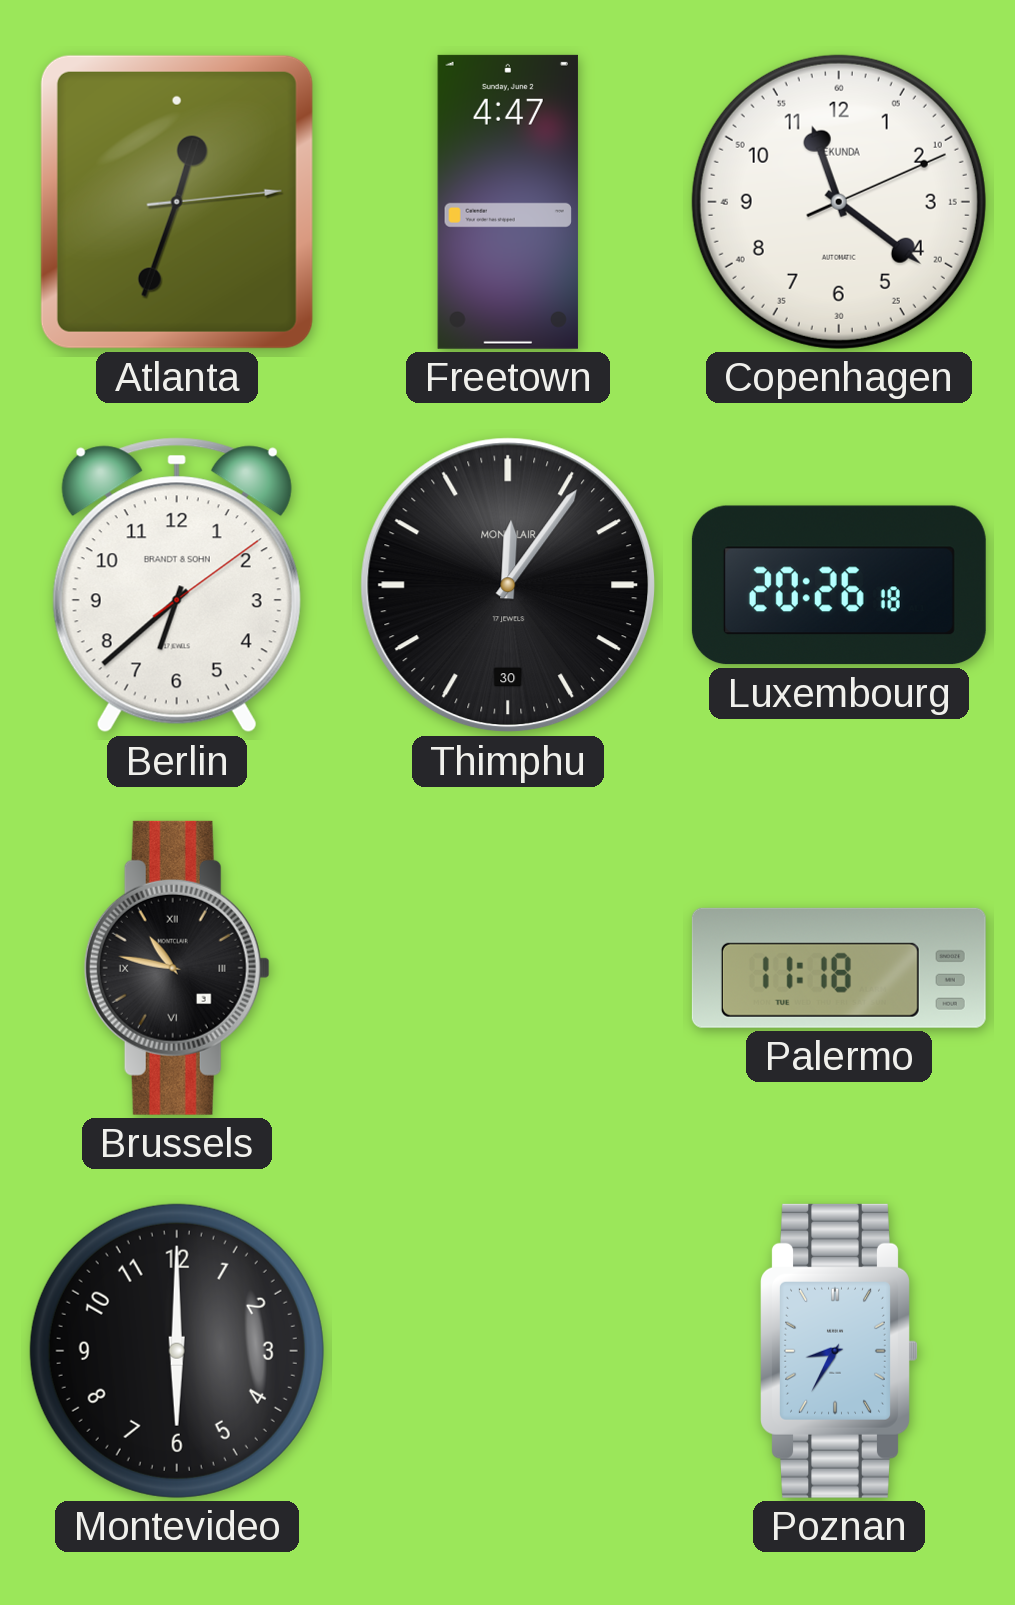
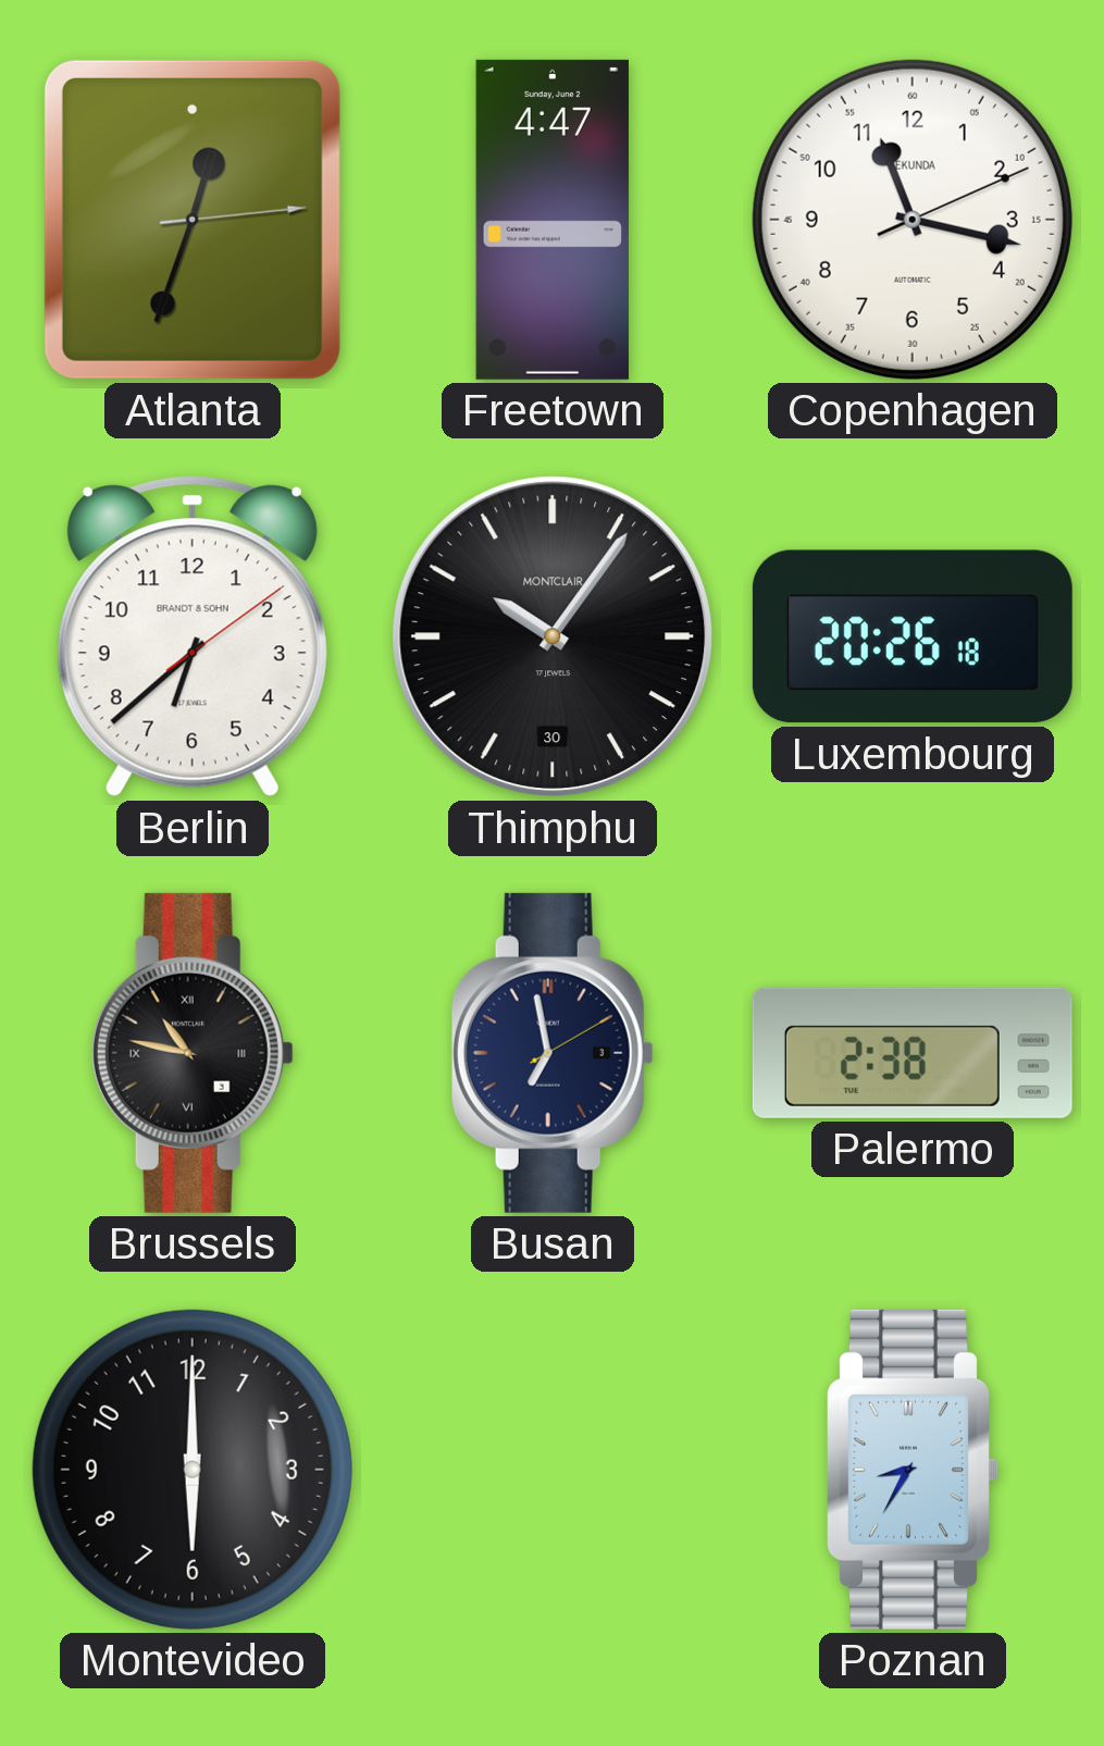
Copenhagen: 11:21 -> 11:17
Thimphu: 12:06 -> 10:06
Busan: none -> 6:58
Palermo: 11:18 -> 2:38
